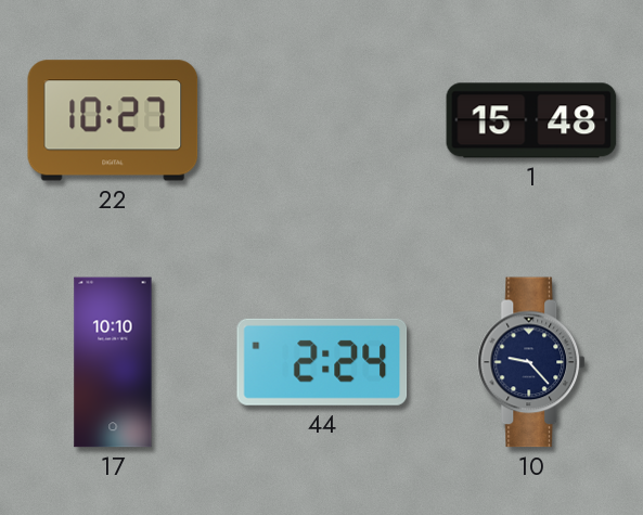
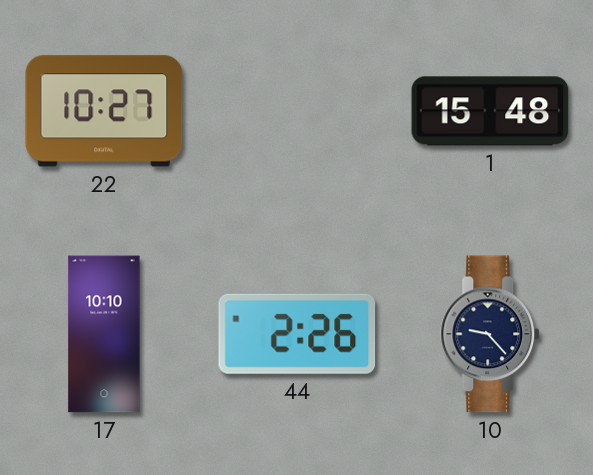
44: 2:24 -> 2:26
